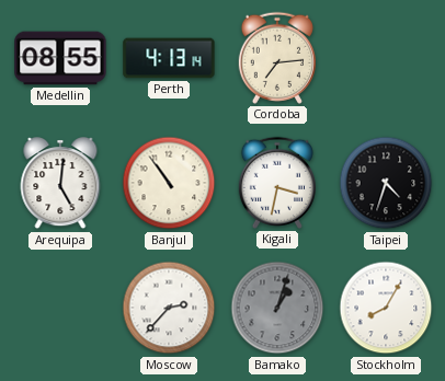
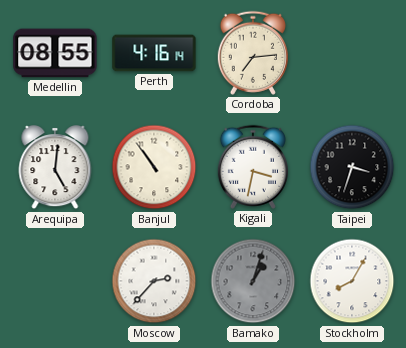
Perth: 4:13 -> 4:16
Taipei: 4:33 -> 3:33
